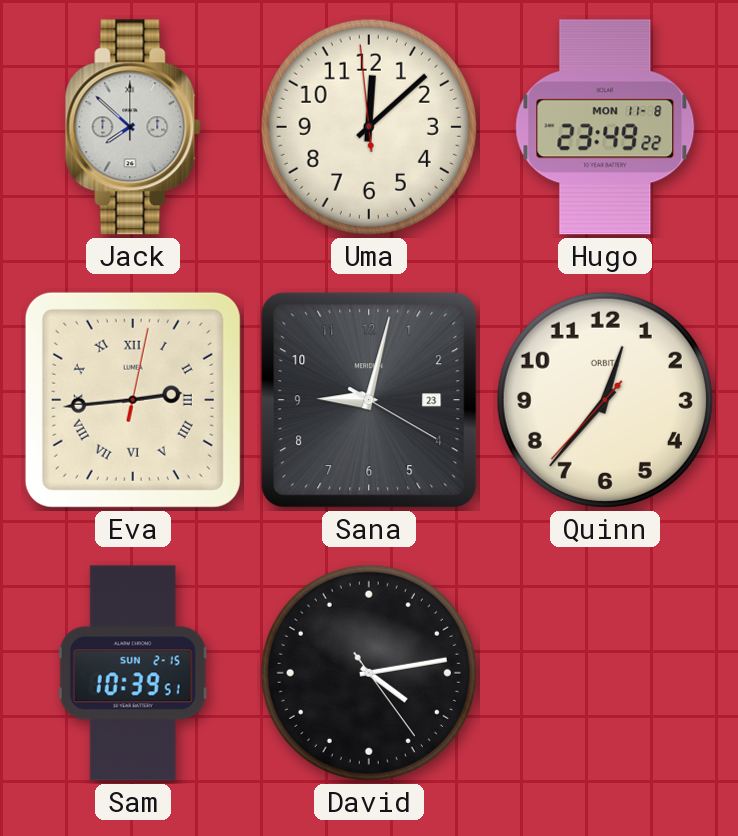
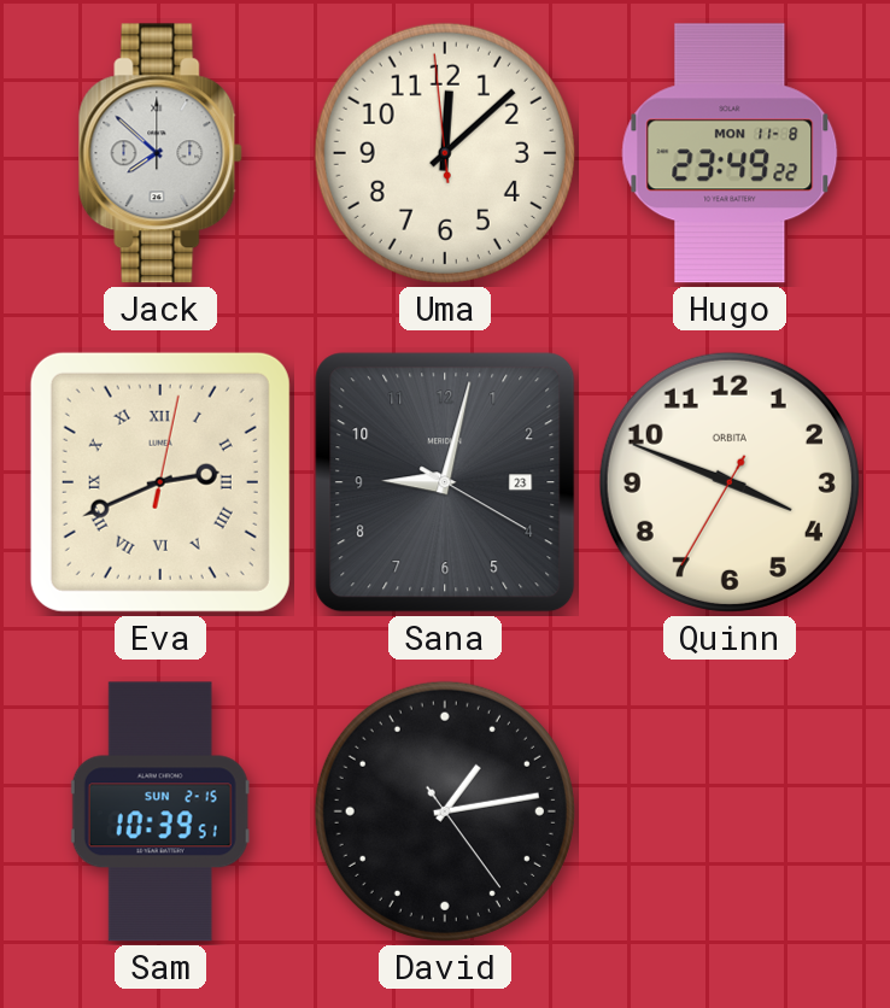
Eva: 2:44 -> 2:41
Quinn: 12:36 -> 3:48
David: 4:13 -> 1:13
